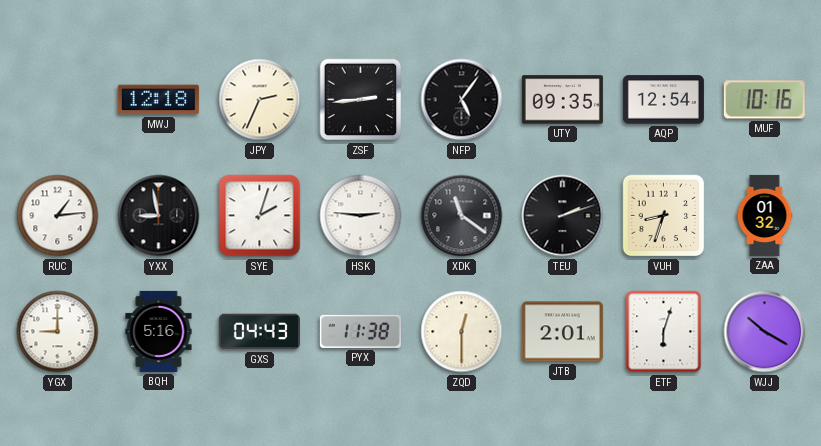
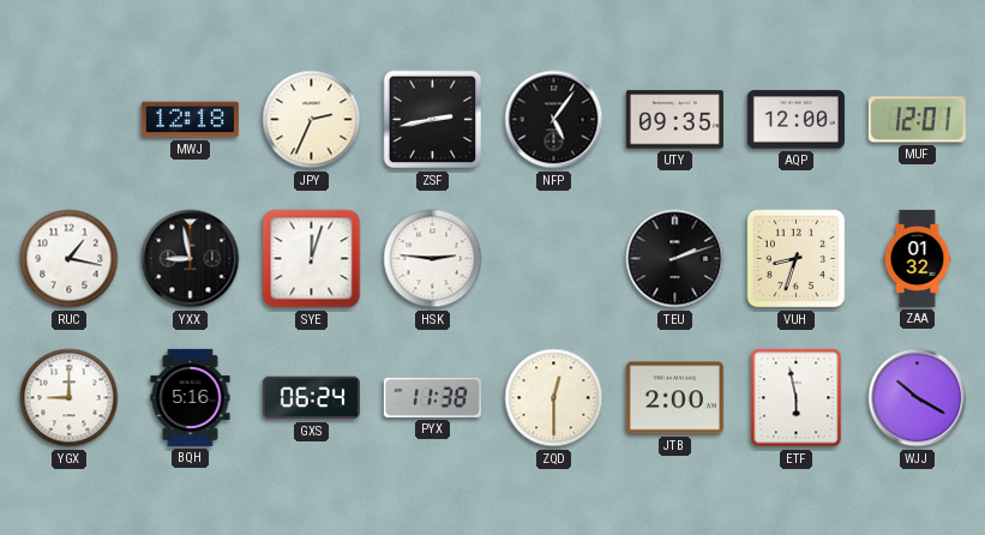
ZSF: 2:44 -> 2:43
AQP: 12:54 -> 12:00
MUF: 10:16 -> 12:01
RUC: 1:14 -> 1:17
SYE: 2:03 -> 12:03
XDK: 11:21 -> none
GXS: 04:43 -> 06:24
JTB: 2:01 -> 2:00
ETF: 6:03 -> 5:58
